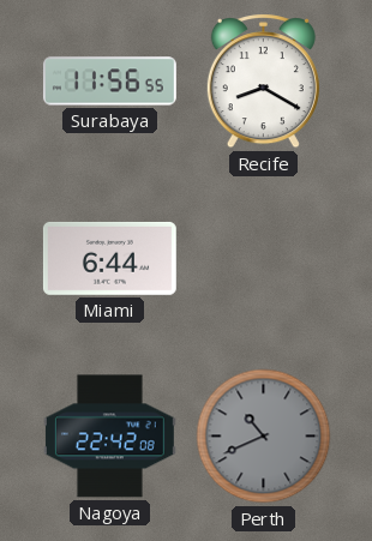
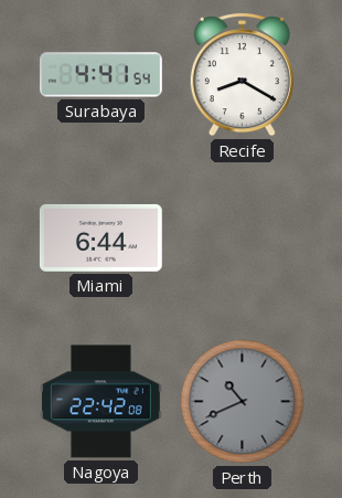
Surabaya: 11:56 -> 4:41
